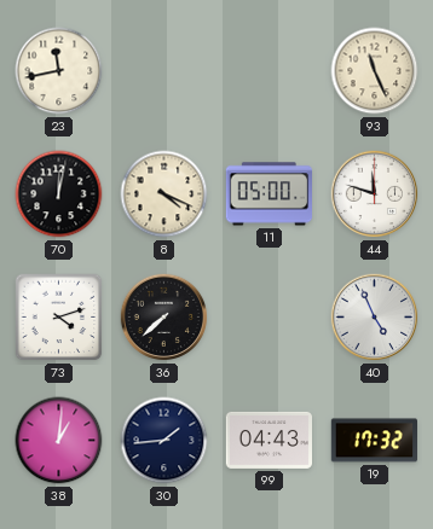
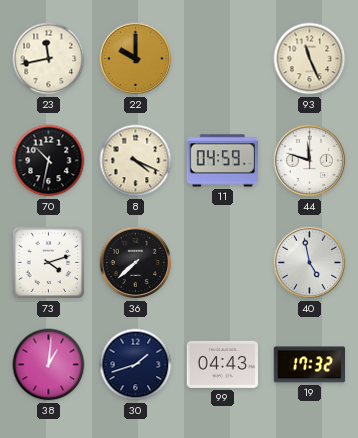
22: none -> 10:00
70: 12:02 -> 10:32
11: 05:00 -> 04:59
40: 4:56 -> 4:58
30: 1:44 -> 1:42
